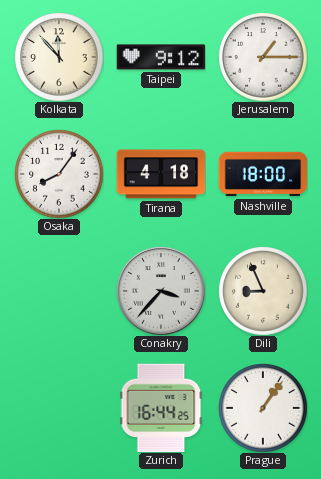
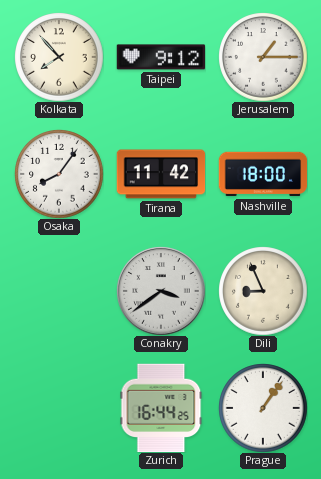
Kolkata: 11:53 -> 7:53
Tirana: 4:18 -> 11:42
Conakry: 3:37 -> 3:39
